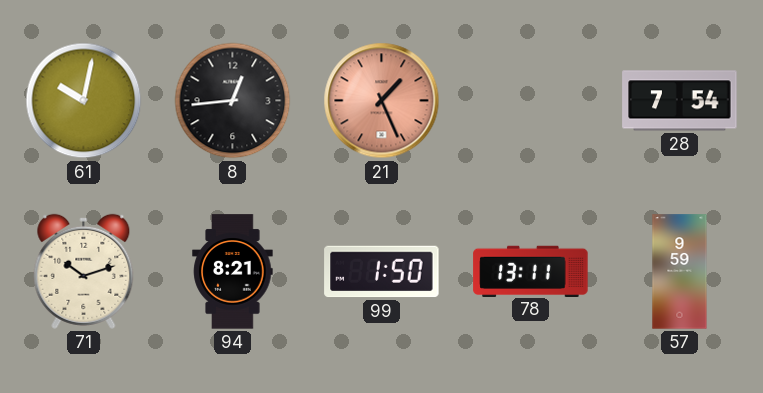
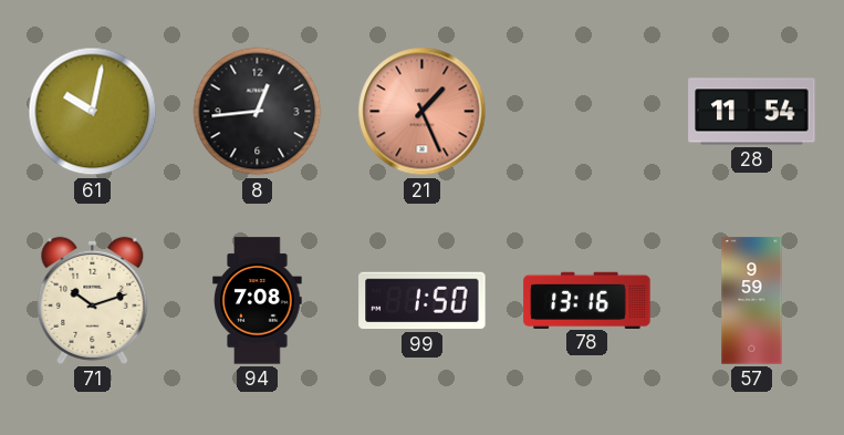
28: 7:54 -> 11:54
94: 8:21 -> 7:08
78: 13:11 -> 13:16
